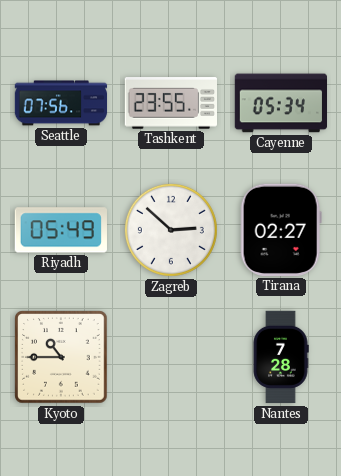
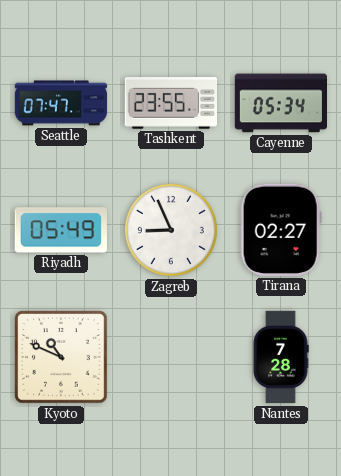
Seattle: 07:56 -> 07:47
Zagreb: 2:52 -> 8:56
Kyoto: 10:45 -> 10:49
